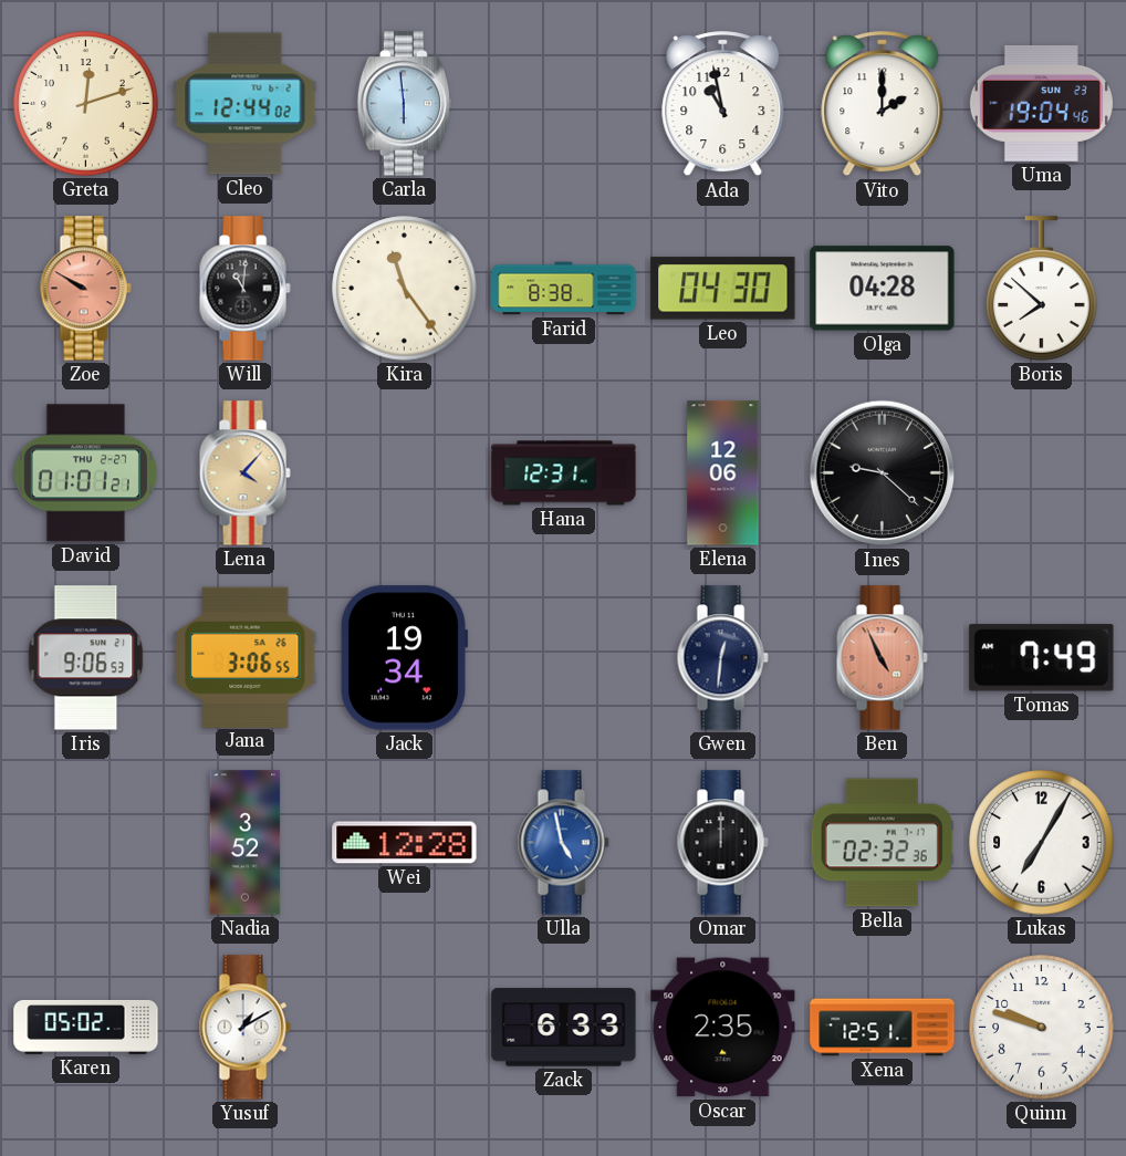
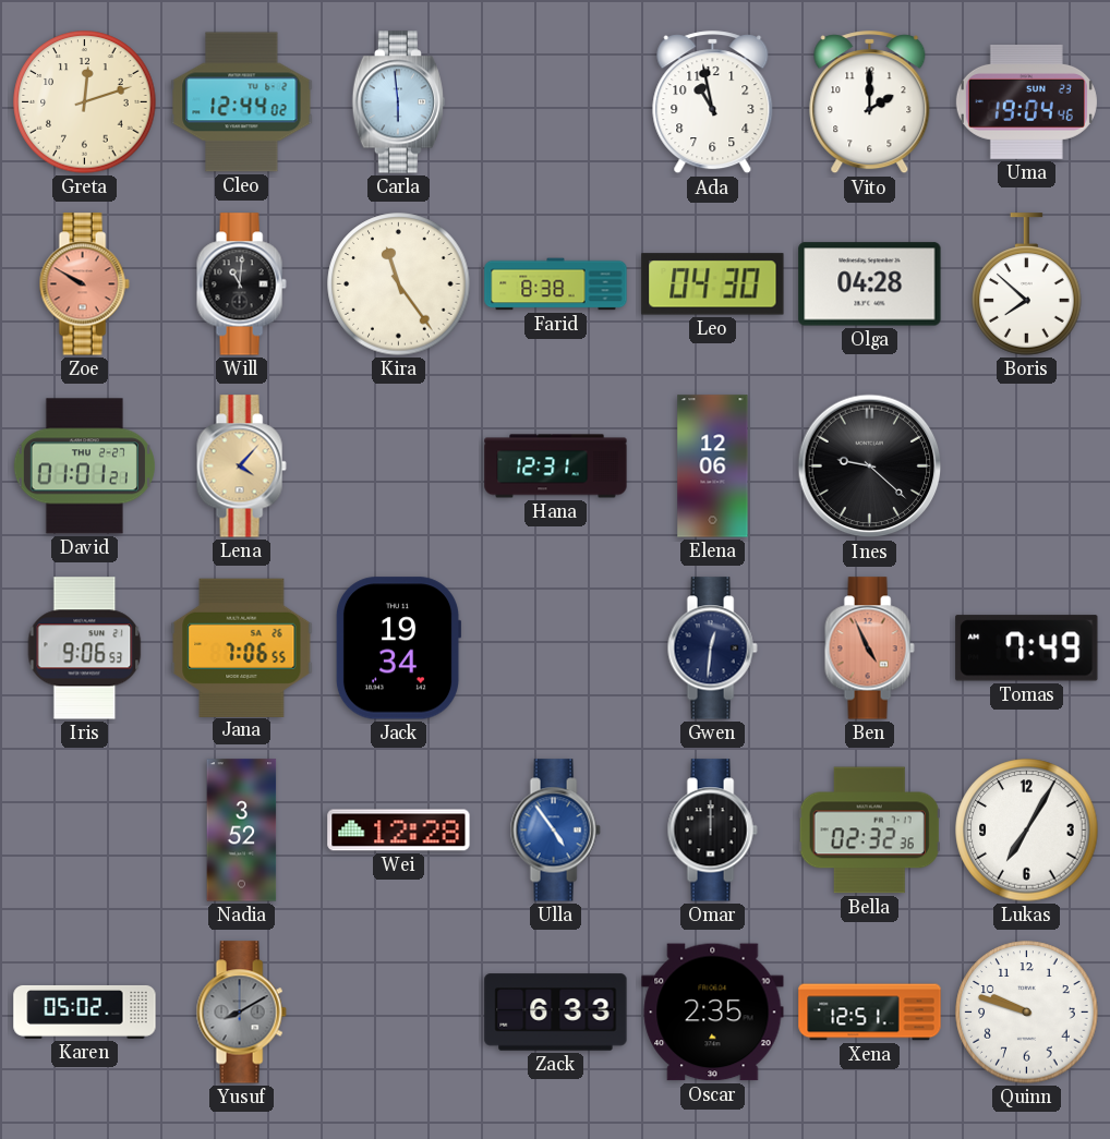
Jana: 3:06 -> 7:06
Ulla: 4:58 -> 4:54
Yusuf: 1:10 -> 8:10
Yusuf dial: white -> grey
